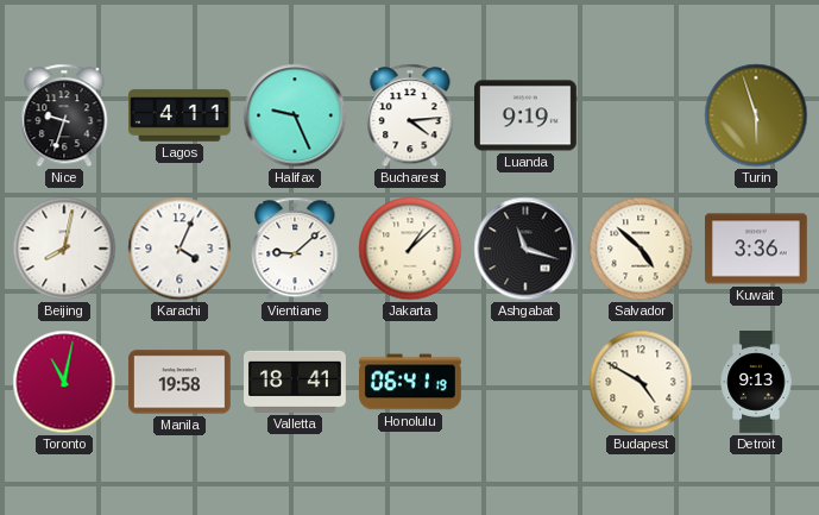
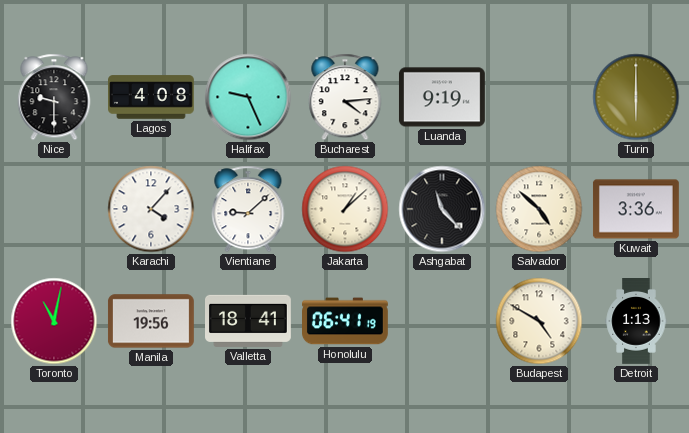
Nice: 9:33 -> 9:30
Lagos: 4:11 -> 4:08
Turin: 5:57 -> 6:00
Beijing: 8:02 -> none
Karachi: 4:04 -> 4:07
Ashgabat: 11:18 -> 11:23
Manila: 19:58 -> 19:56
Detroit: 9:13 -> 1:13
